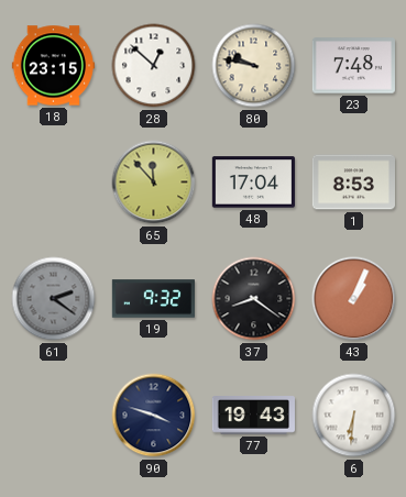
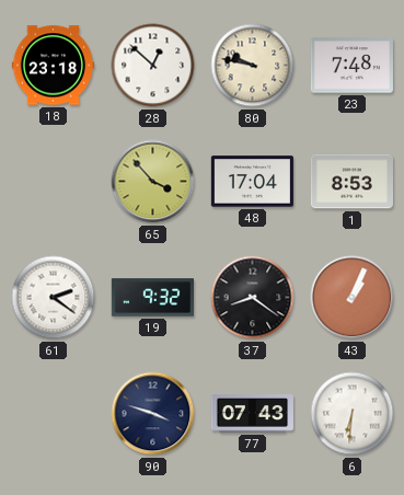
18: 23:15 -> 23:18
65: 11:53 -> 3:53
61 dial: grey -> white
77: 19:43 -> 07:43
